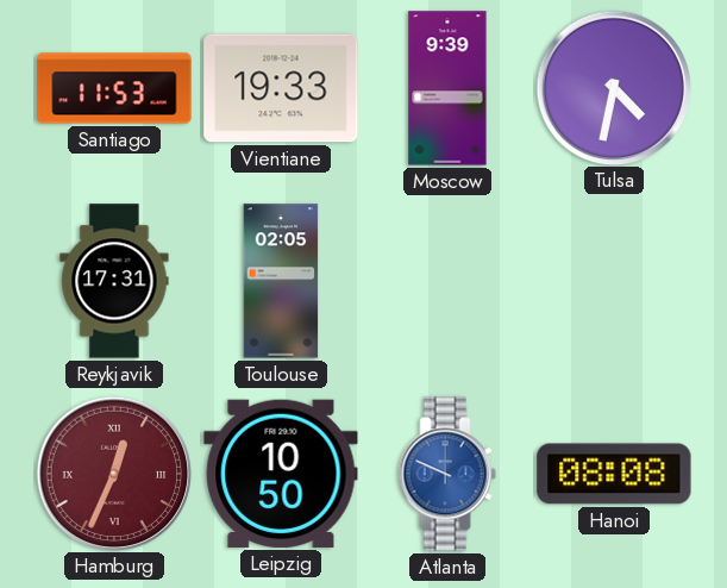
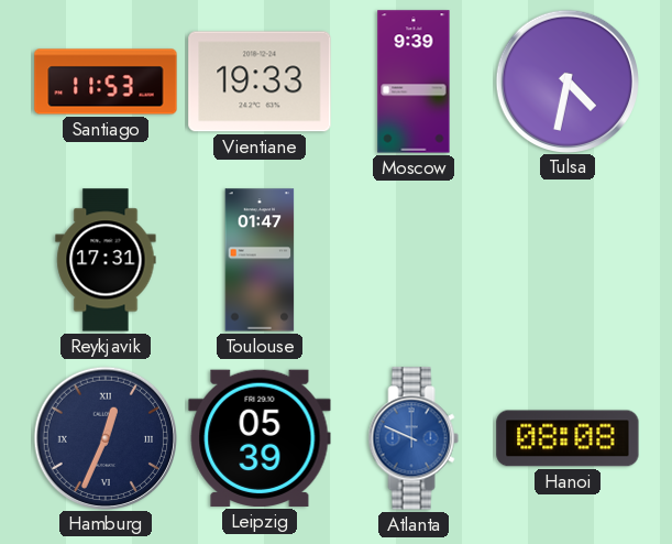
Toulouse: 02:05 -> 01:47
Hamburg dial: burgundy -> navy
Leipzig: 10:50 -> 05:39
